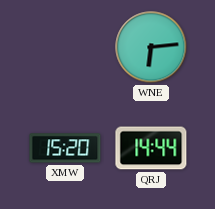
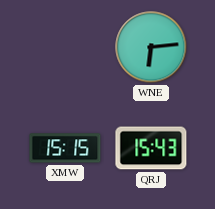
XMW: 15:20 -> 15:15
QRJ: 14:44 -> 15:43
